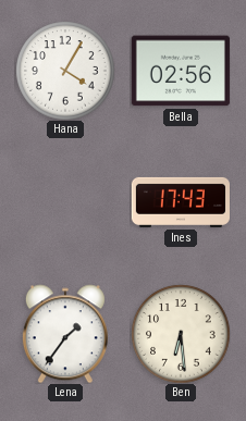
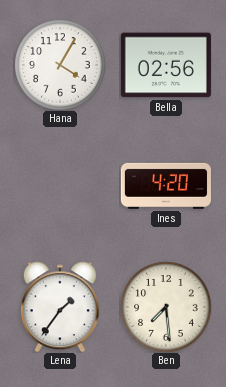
Ines: 17:43 -> 4:20
Ben: 6:29 -> 7:29
